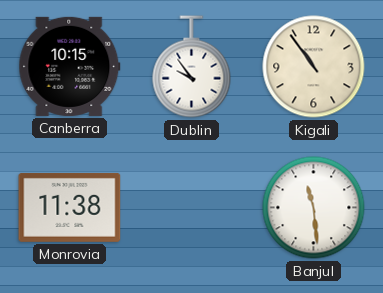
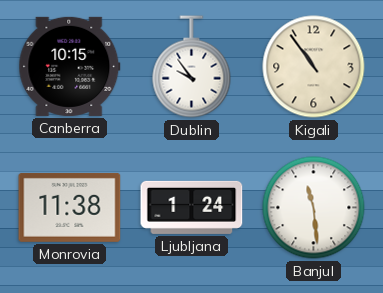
Ljubljana: none -> 1:24
